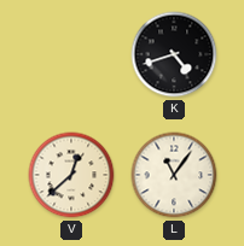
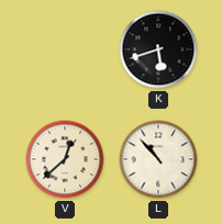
K: 4:42 -> 5:42
L: 11:06 -> 10:53
